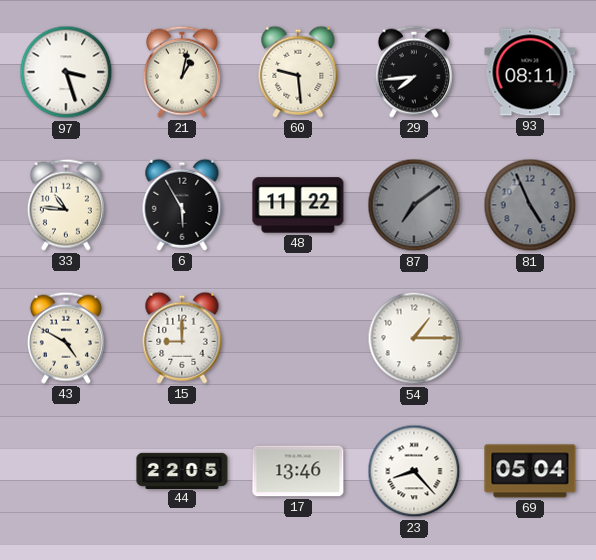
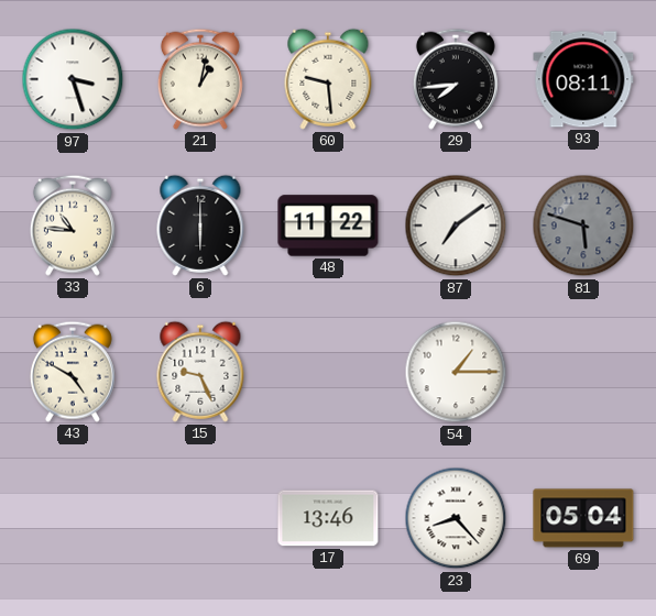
6: 5:55 -> 6:00
87 dial: grey -> white
81: 4:56 -> 5:48
15: 9:00 -> 9:26
44: 22:05 -> none
